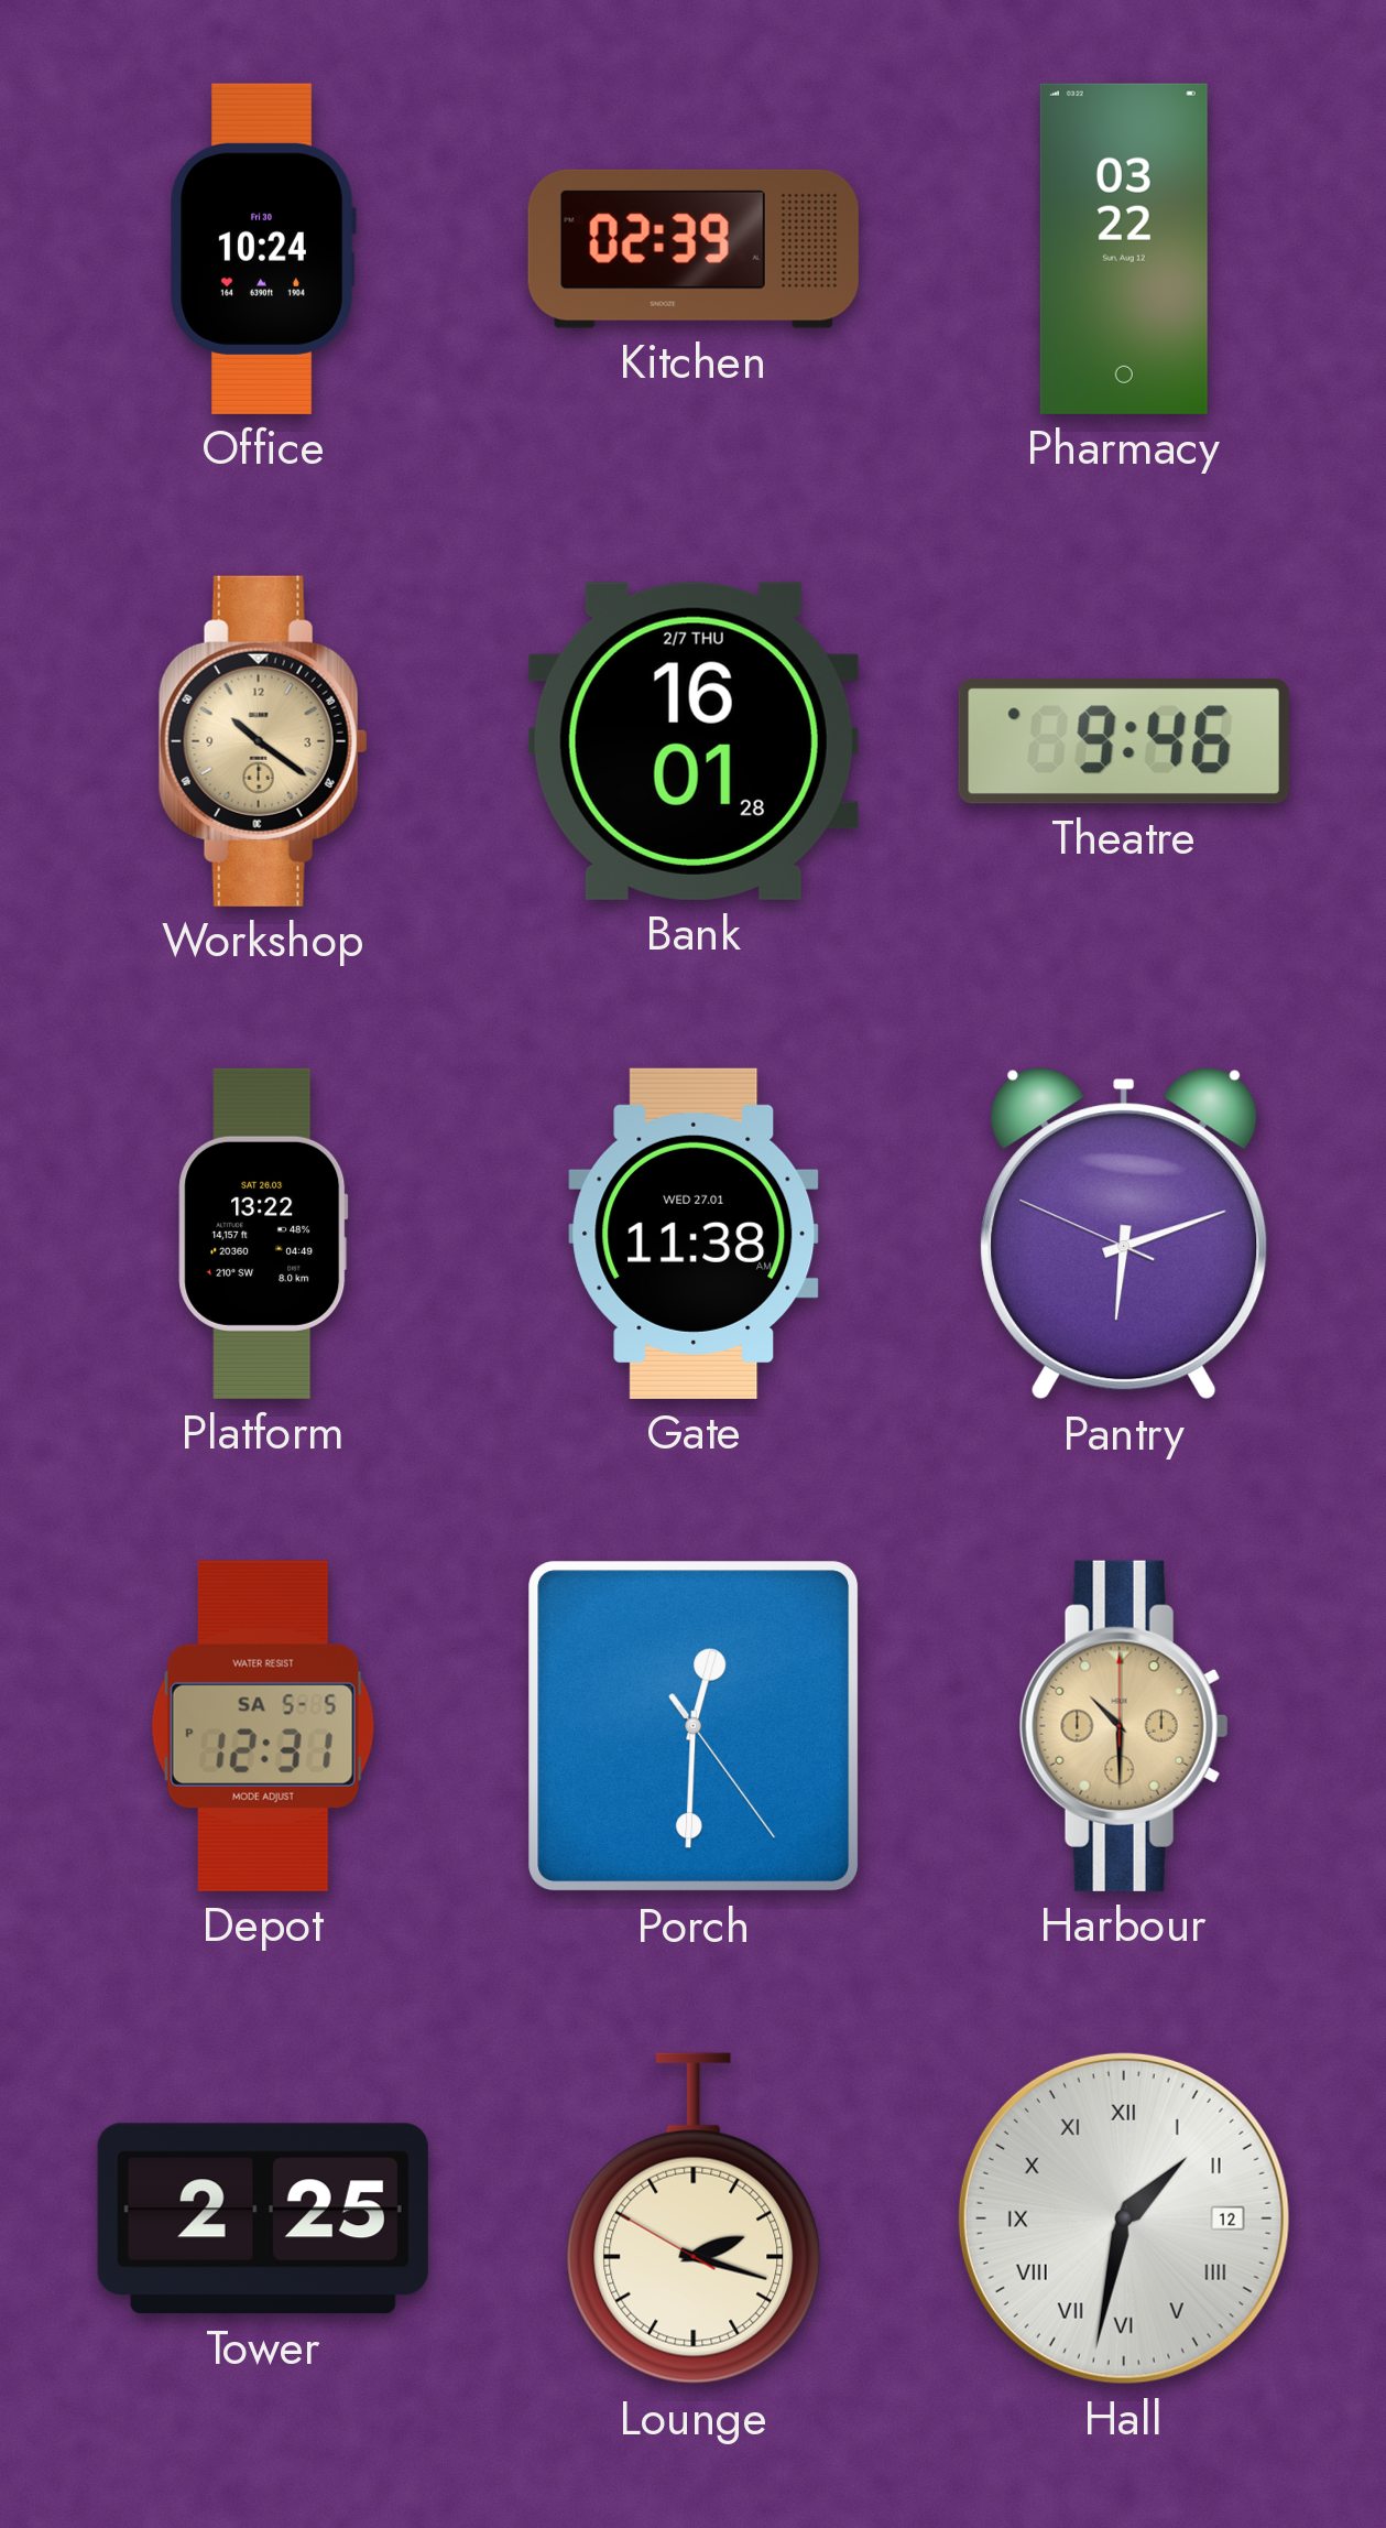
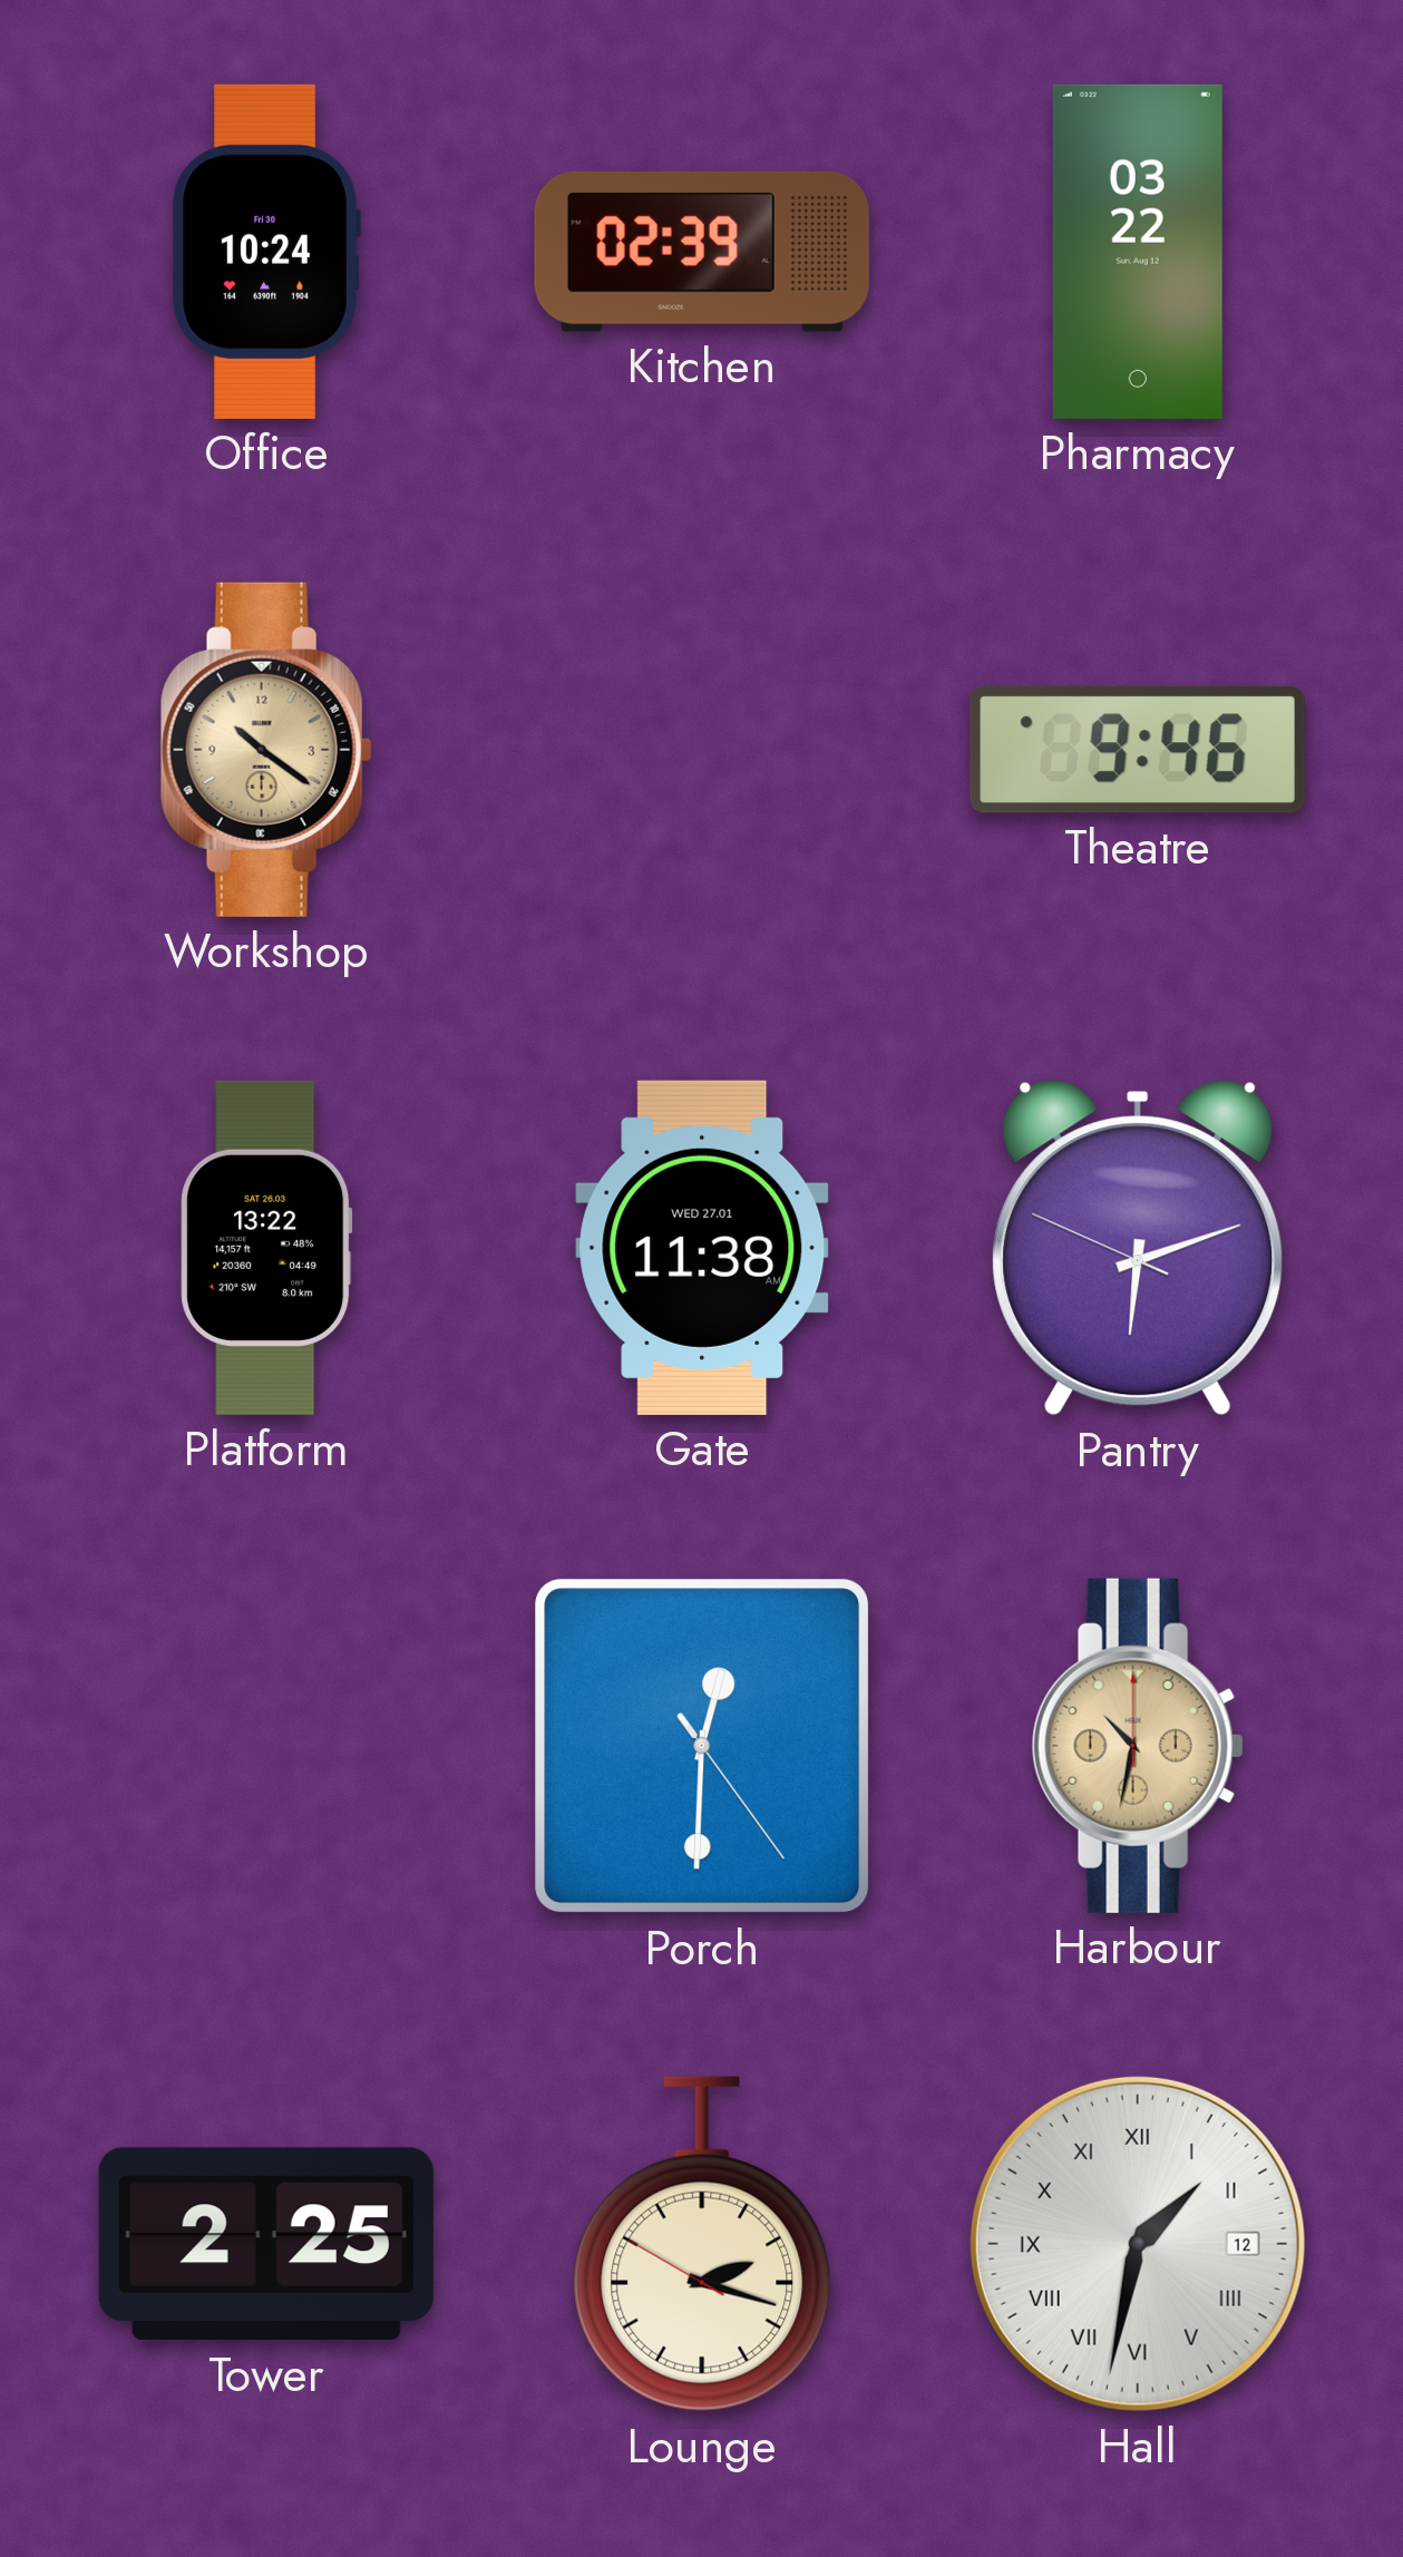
Bank: 16:01 -> none
Depot: 12:31 -> none
Harbour: 10:30 -> 10:32
